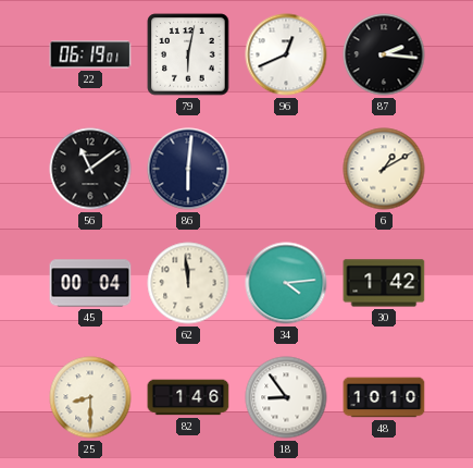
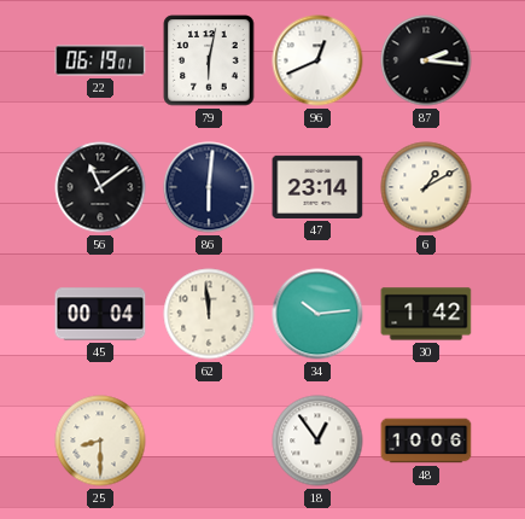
47: none -> 23:14
34: 4:14 -> 10:14
82: 1:46 -> none
18: 8:54 -> 12:54
48: 10:10 -> 10:06
